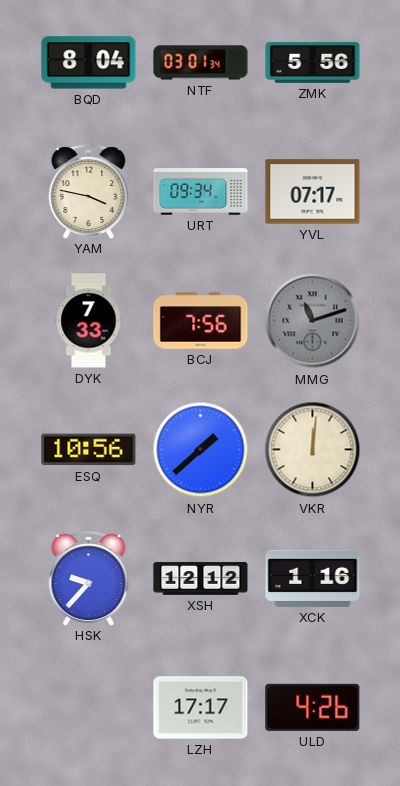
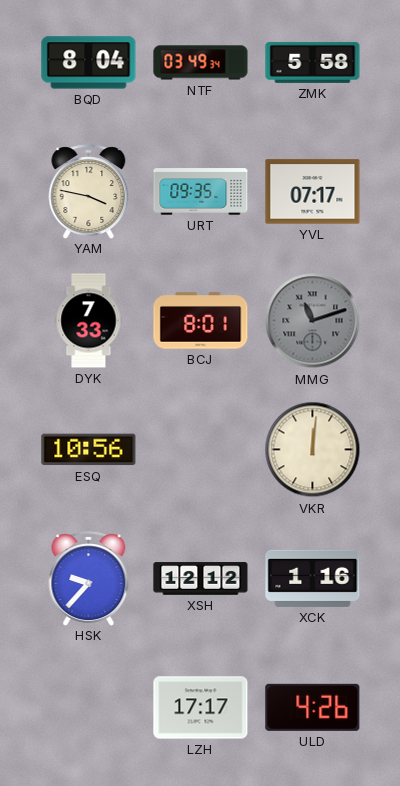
NTF: 03:01 -> 03:49
ZMK: 5:56 -> 5:58
URT: 09:34 -> 09:35
BCJ: 7:56 -> 8:01
NYR: 1:38 -> none
